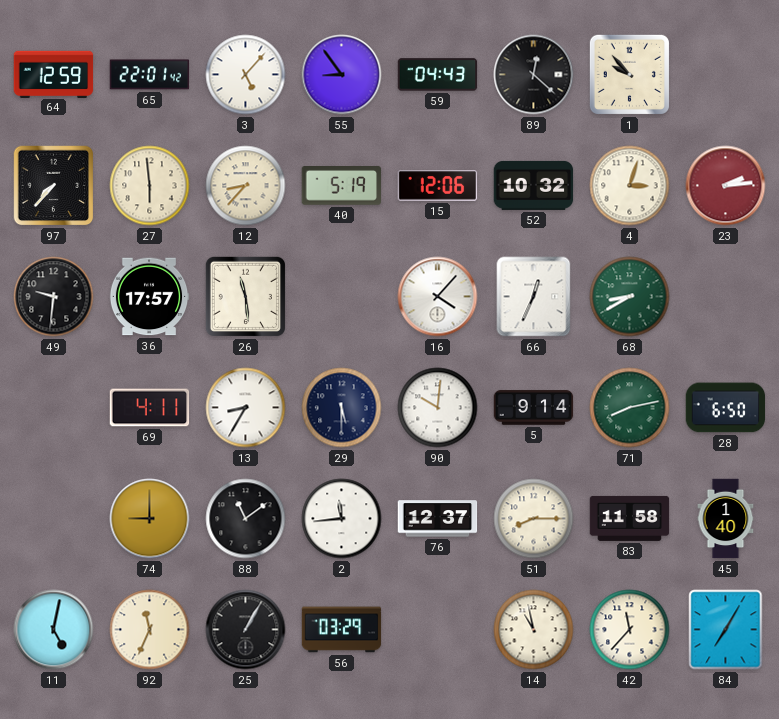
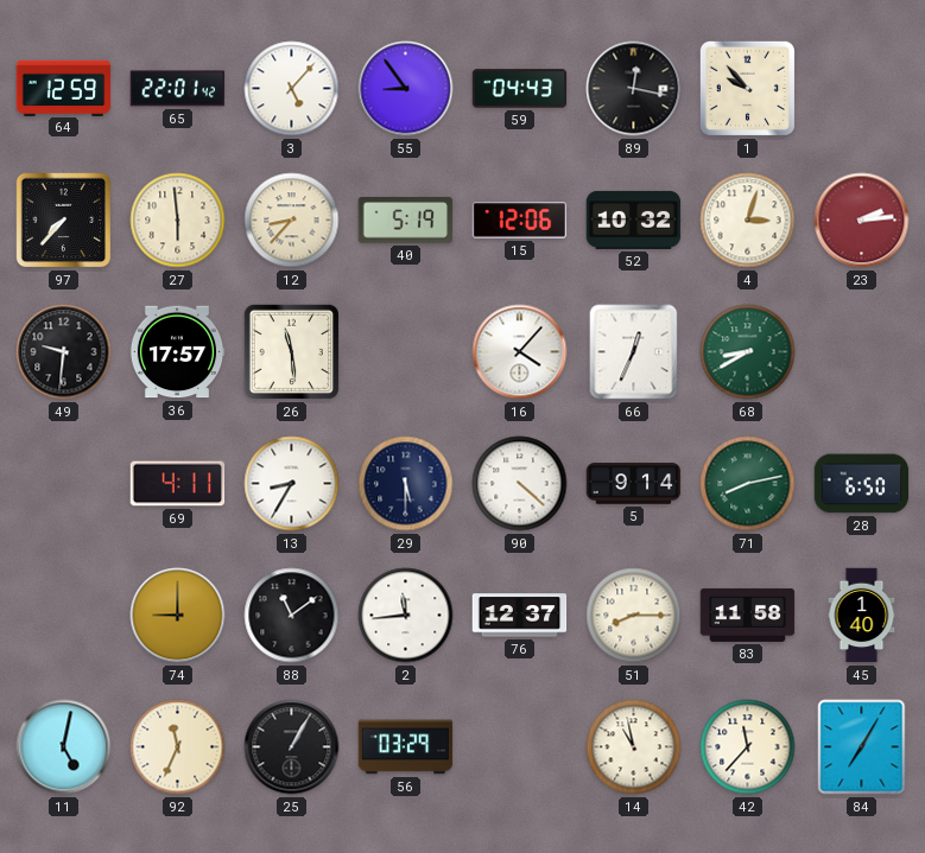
89: 12:22 -> 12:17
90: 10:01 -> 4:22
